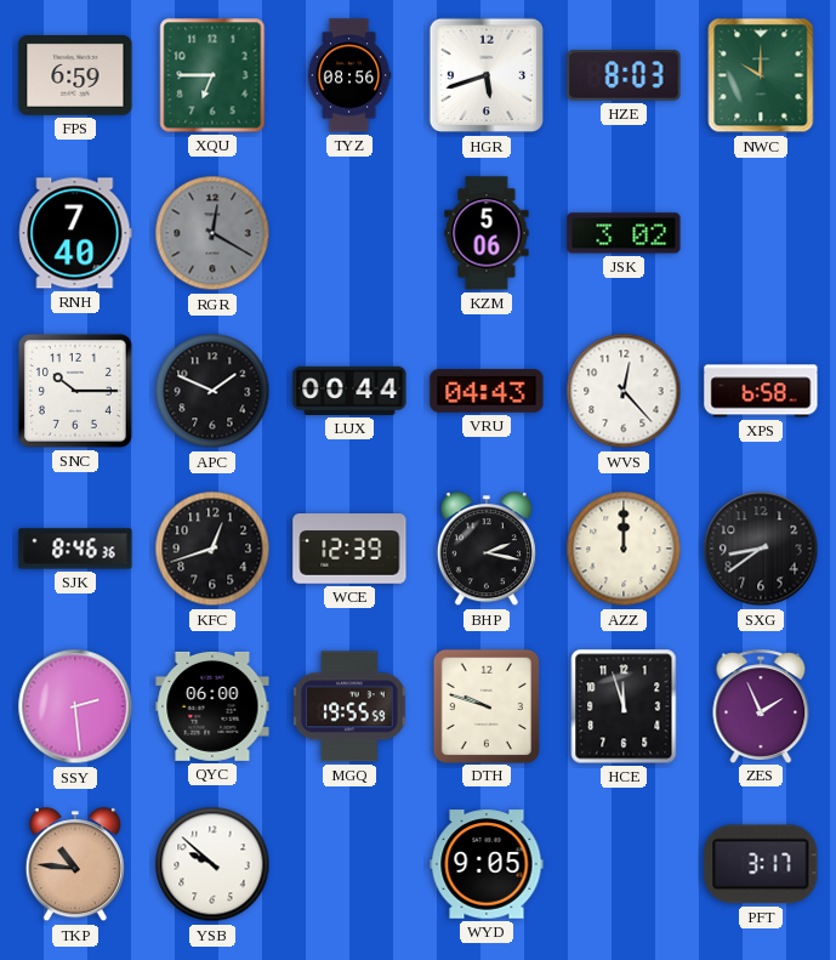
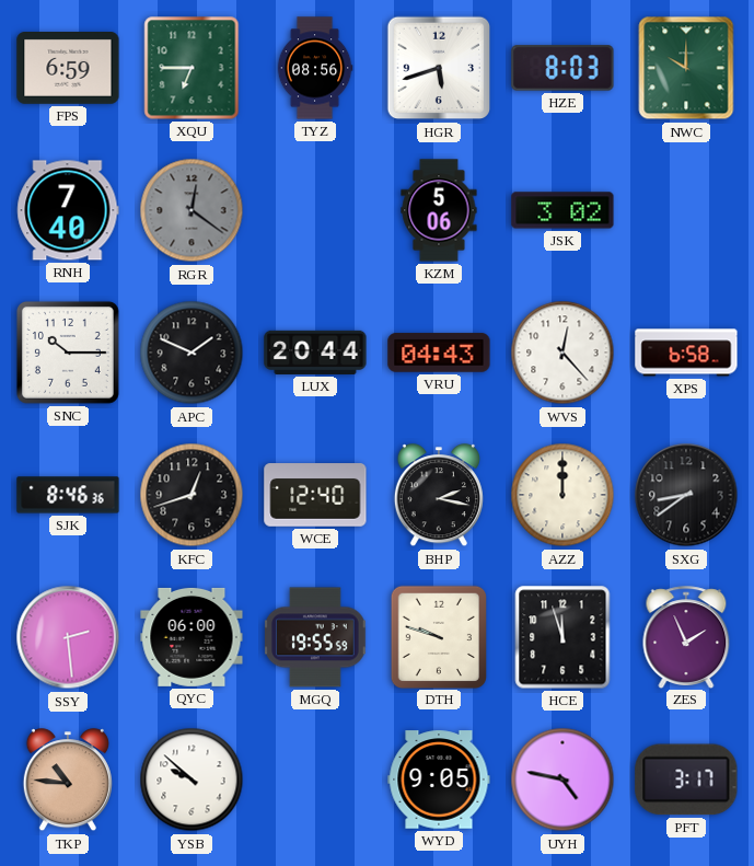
RGR: 12:20 -> 12:21
LUX: 00:44 -> 20:44
WCE: 12:39 -> 12:40
UYH: none -> 4:47
